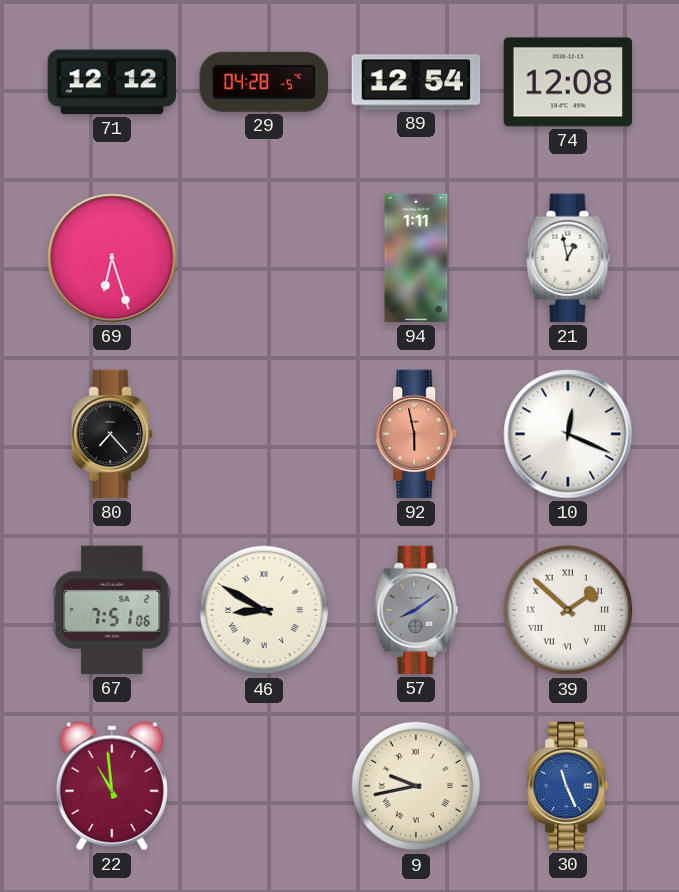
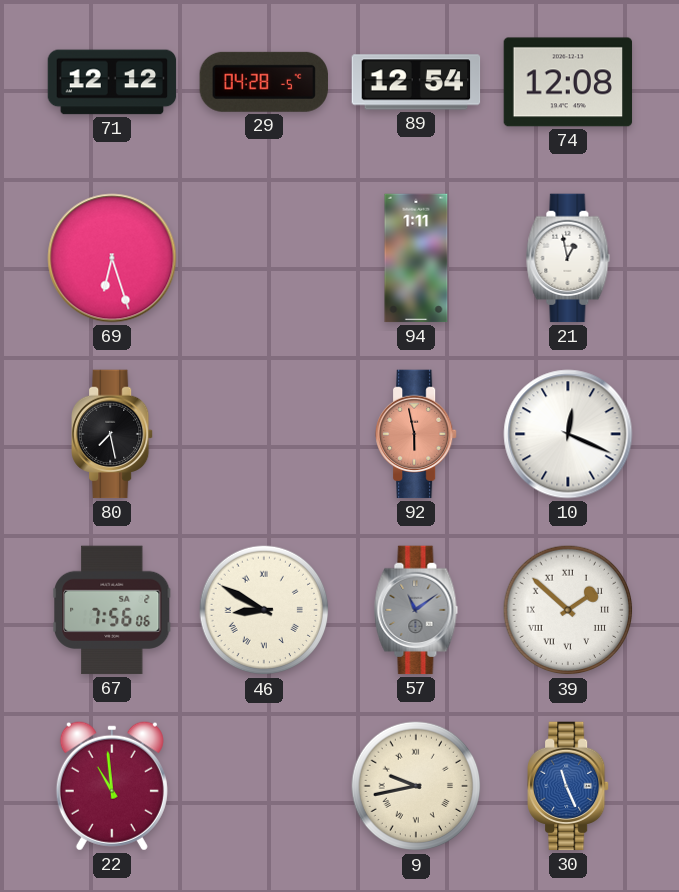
80: 7:23 -> 7:28
67: 7:51 -> 7:56
57: 8:09 -> 11:09
